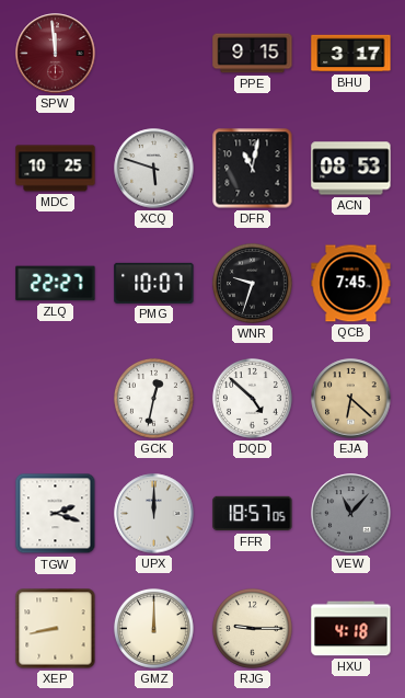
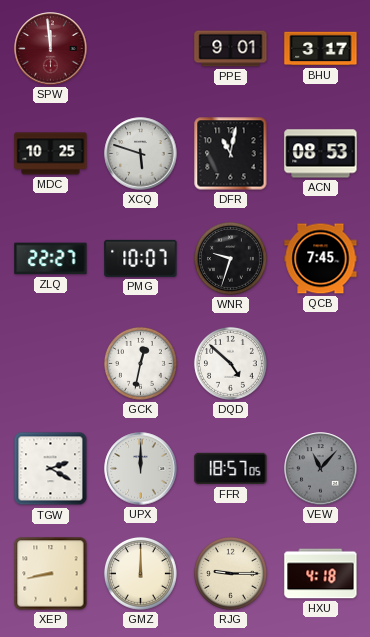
PPE: 9:15 -> 9:01
EJA: 6:22 -> none
TGW: 2:18 -> 2:20
